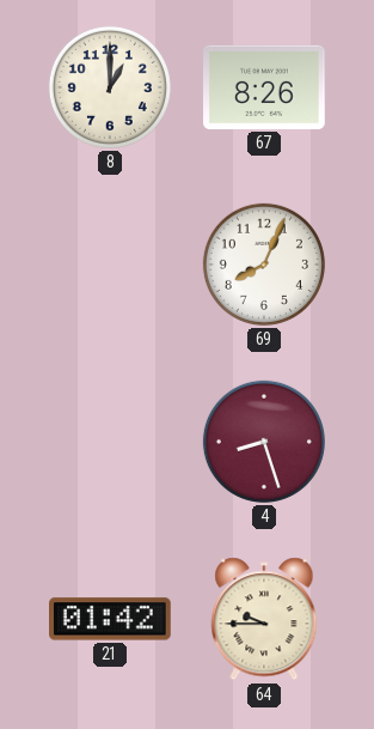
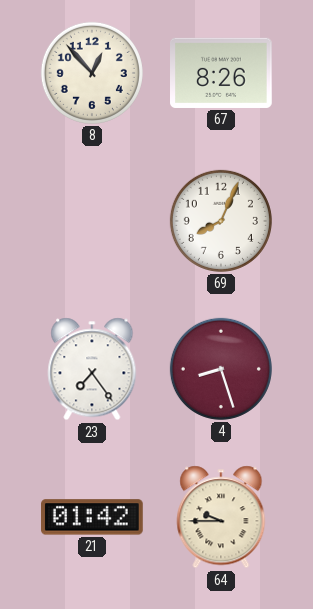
8: 1:00 -> 12:53
23: none -> 7:24
